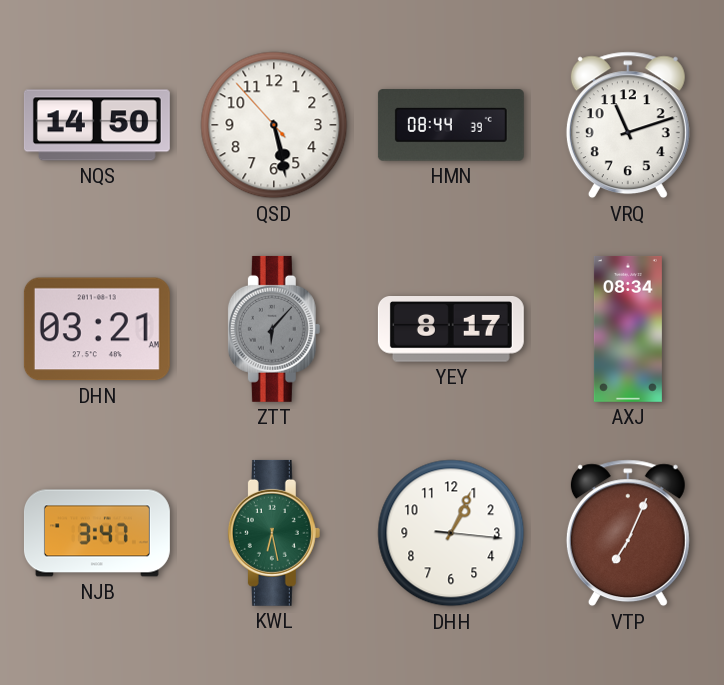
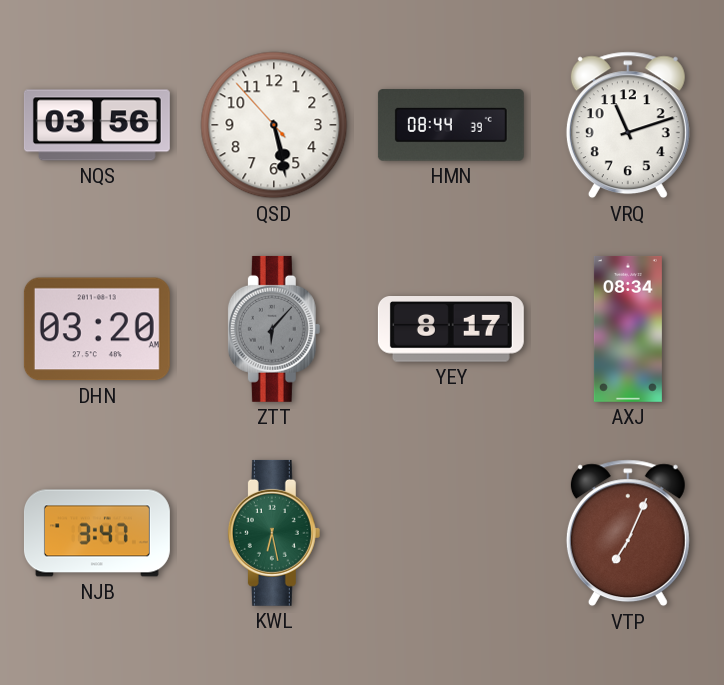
NQS: 14:50 -> 03:56
DHN: 03:21 -> 03:20
DHH: 1:04 -> none
